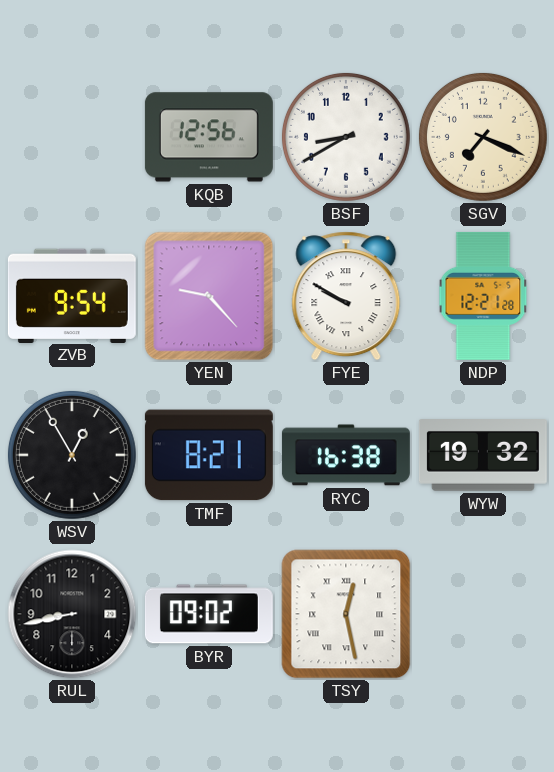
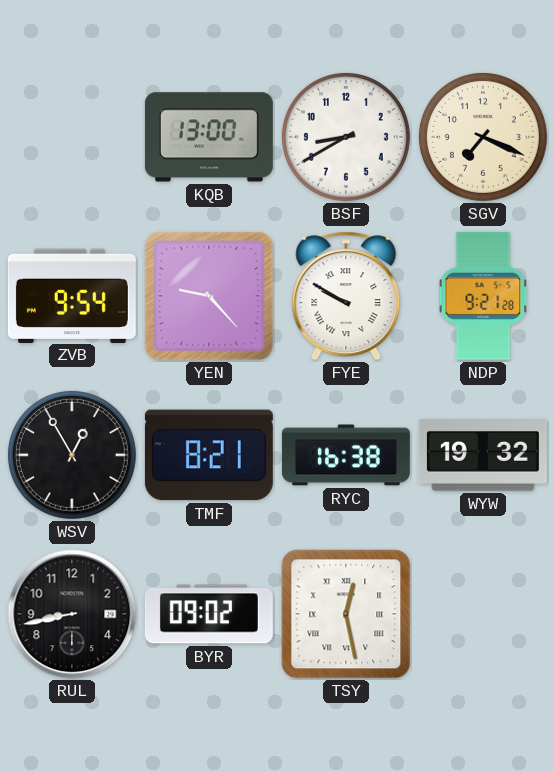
KQB: 12:56 -> 13:00
NDP: 12:21 -> 9:21
